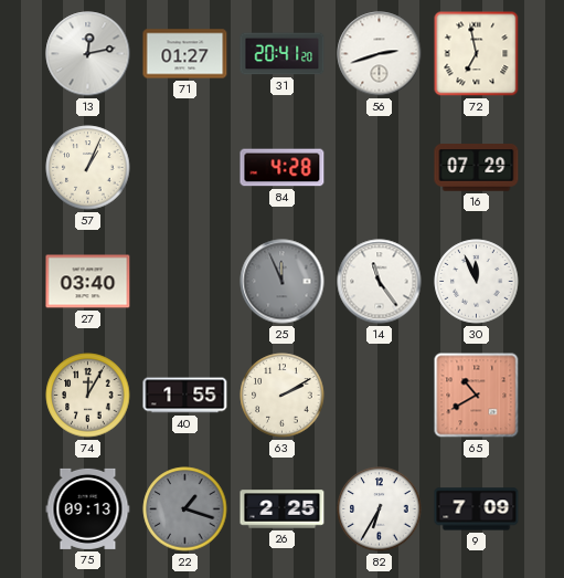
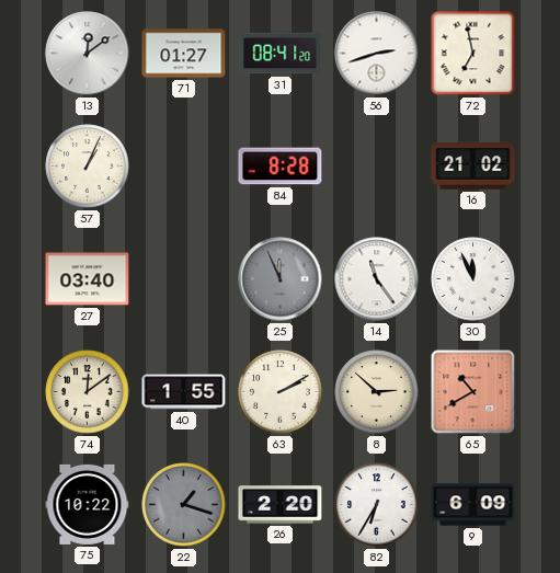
13: 12:13 -> 12:09
31: 20:41 -> 08:41
84: 4:28 -> 8:28
16: 07:29 -> 21:02
74: 12:05 -> 12:09
8: none -> 2:52
75: 09:13 -> 10:22
26: 2:25 -> 2:20
9: 7:09 -> 6:09
